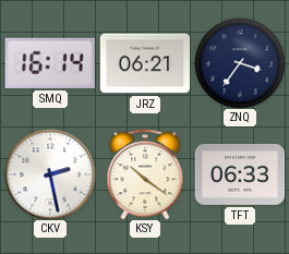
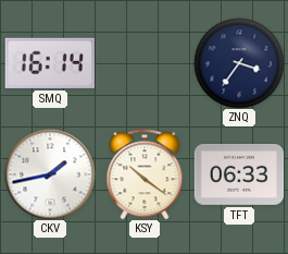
JRZ: 06:21 -> none
CKV: 2:28 -> 1:43
